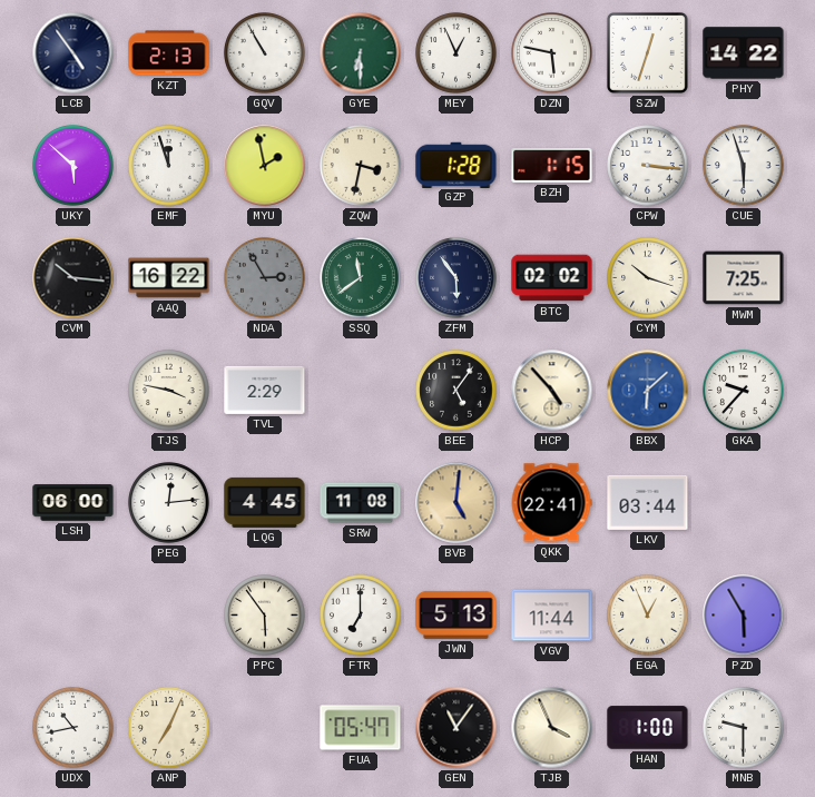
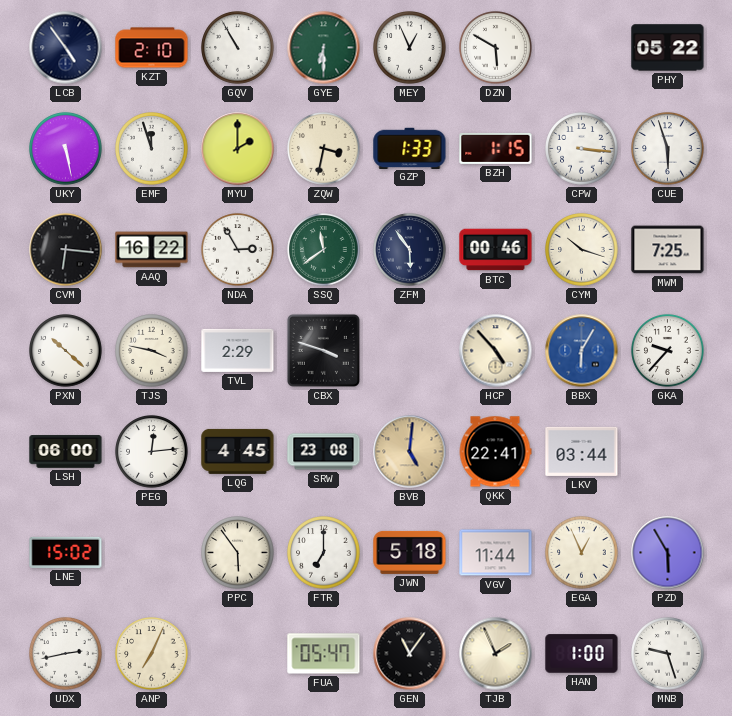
KZT: 2:13 -> 2:10
DZN: 5:47 -> 5:50
SZW: 12:33 -> none
PHY: 14:22 -> 05:22
UKY: 5:52 -> 5:28
MYU: 1:58 -> 2:00
GZP: 1:28 -> 1:33
CVM: 10:16 -> 6:16
NDA dial: grey -> white
BTC: 02:02 -> 00:46
PXN: none -> 10:22
CBX: none -> 3:48
BEE: 5:06 -> none
BBX: 6:08 -> 6:05
SRW: 11:08 -> 23:08
LNE: none -> 15:02
JWN: 5:13 -> 5:18
UDX: 10:43 -> 2:43
TJB: 3:56 -> 1:56
MNB: 9:30 -> 9:27
